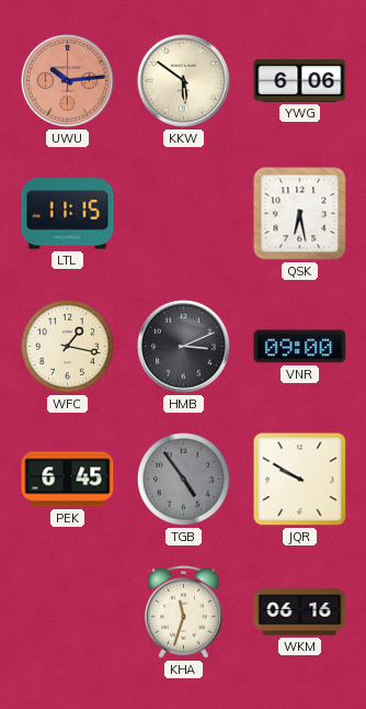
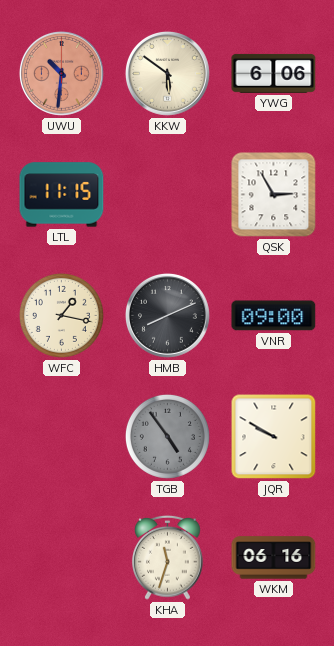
UWU: 10:14 -> 10:31
QSK: 6:28 -> 2:55
HMB: 3:11 -> 8:11
PEK: 6:45 -> none
